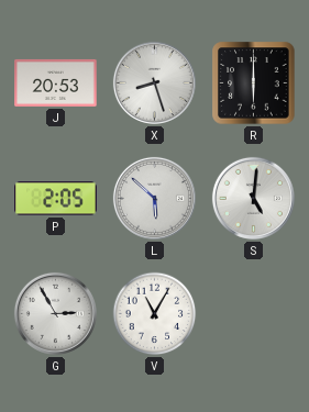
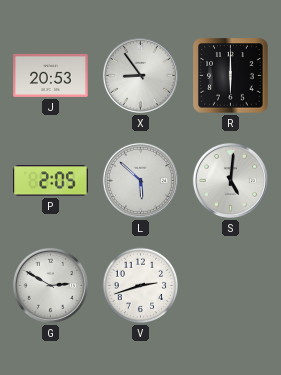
X: 8:27 -> 8:54
G: 2:55 -> 2:50
V: 11:05 -> 2:42
